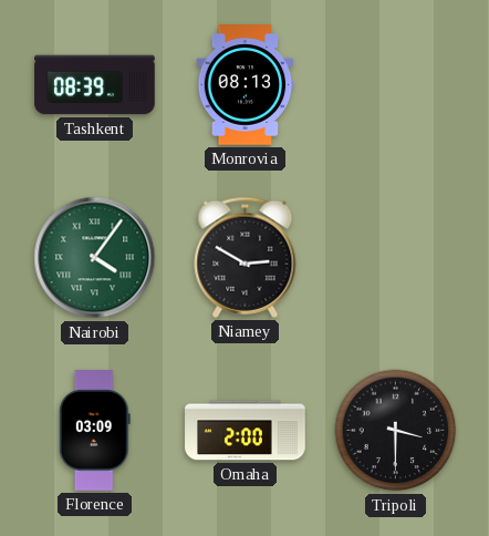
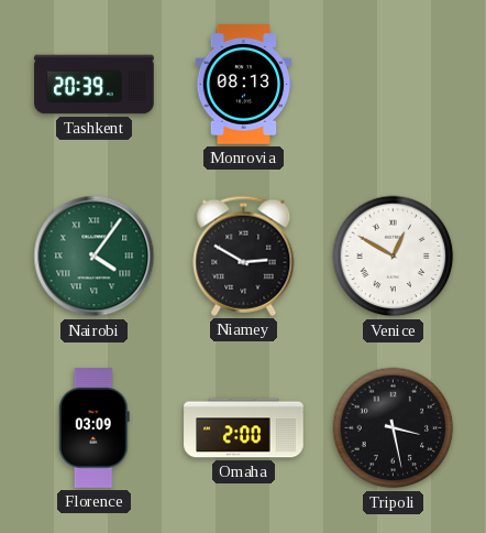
Tashkent: 08:39 -> 20:39
Venice: none -> 12:50
Tripoli: 3:30 -> 3:28
